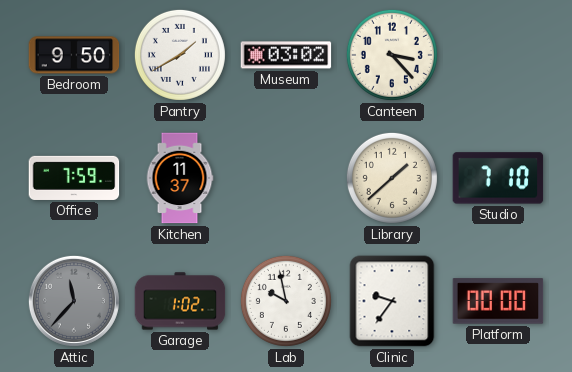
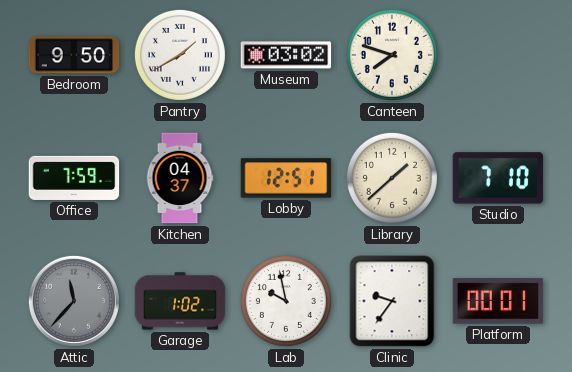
Canteen: 3:23 -> 7:48
Kitchen: 11:37 -> 04:37
Lobby: none -> 12:51
Platform: 00:00 -> 00:01
